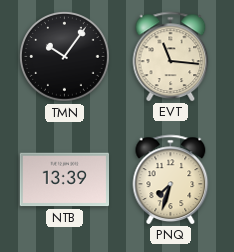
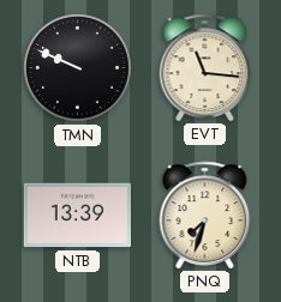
TMN: 10:06 -> 9:49
